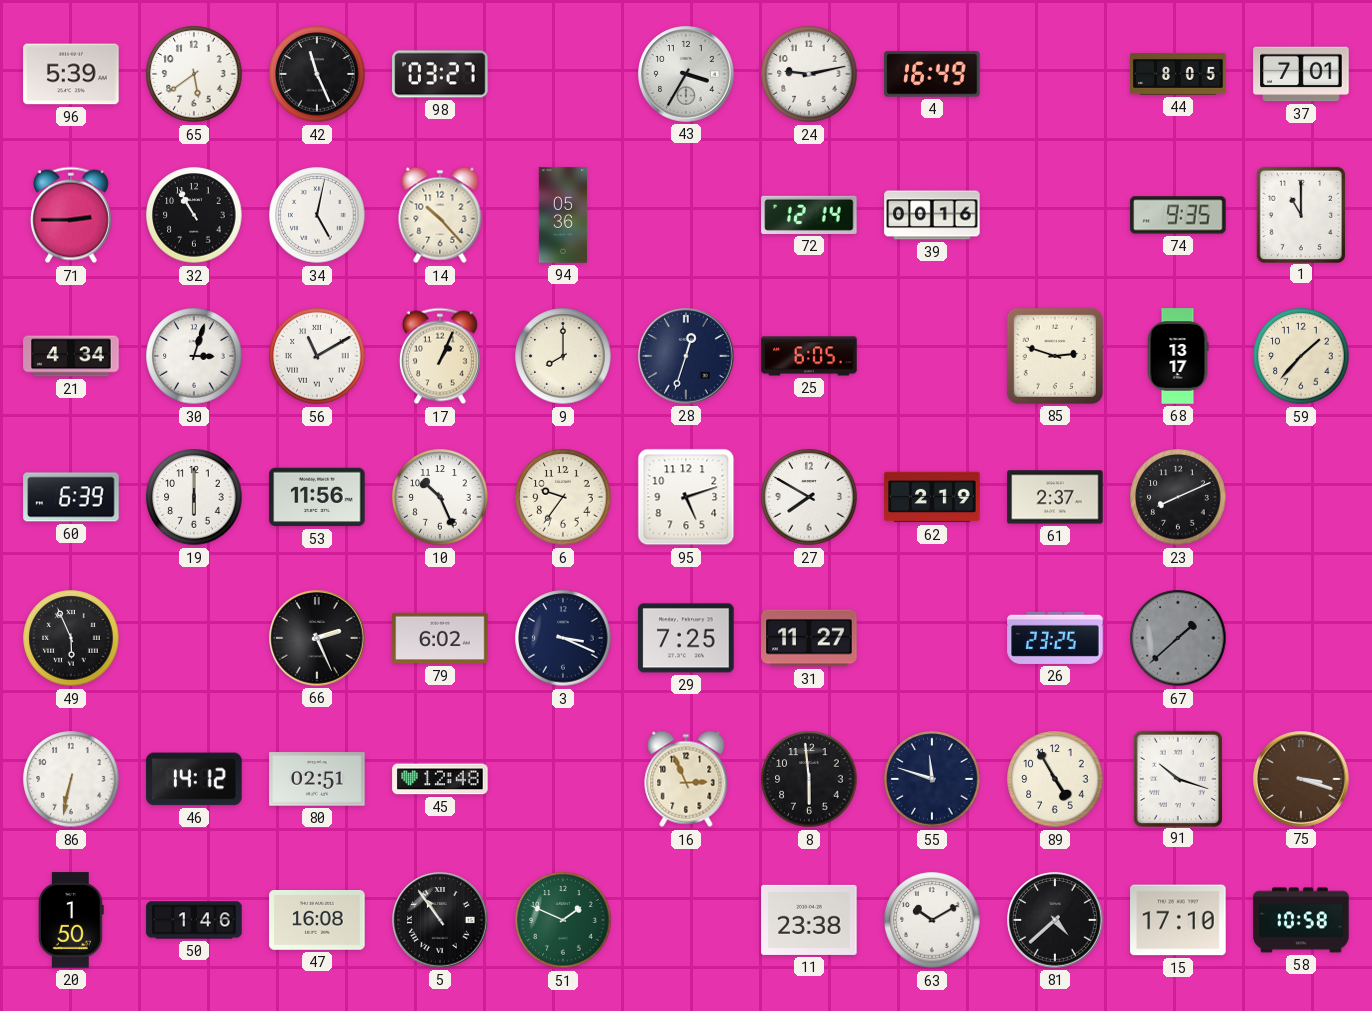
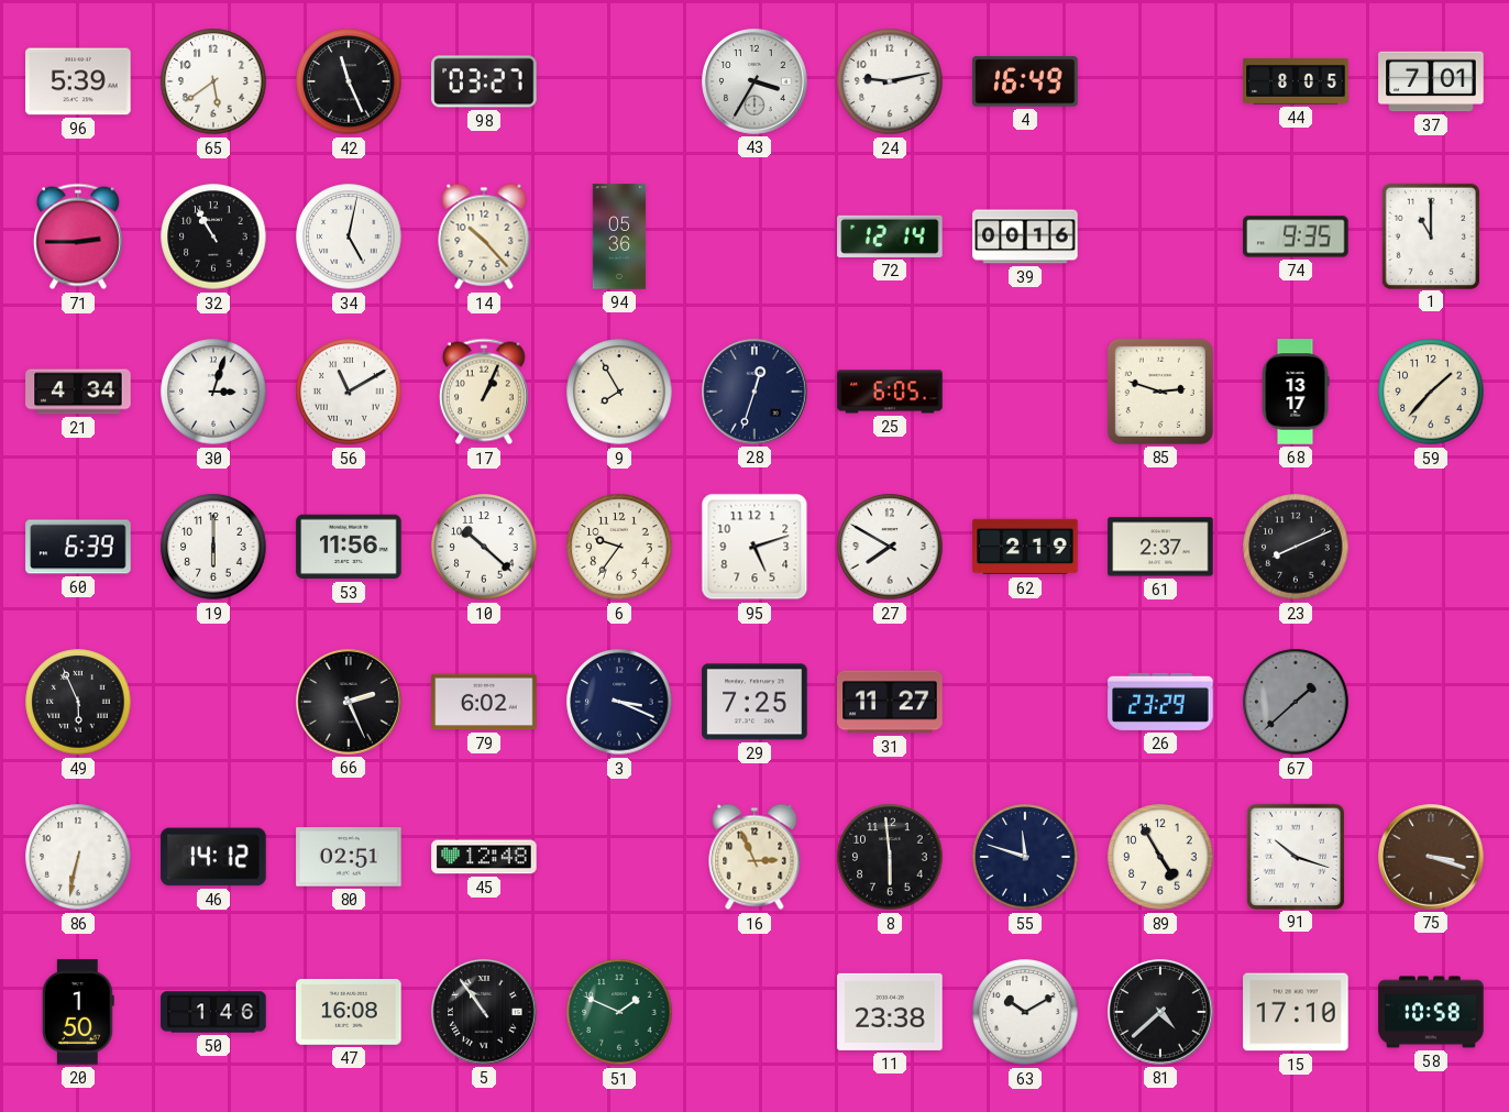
9: 8:00 -> 7:55
10: 10:26 -> 10:22
26: 23:25 -> 23:29
